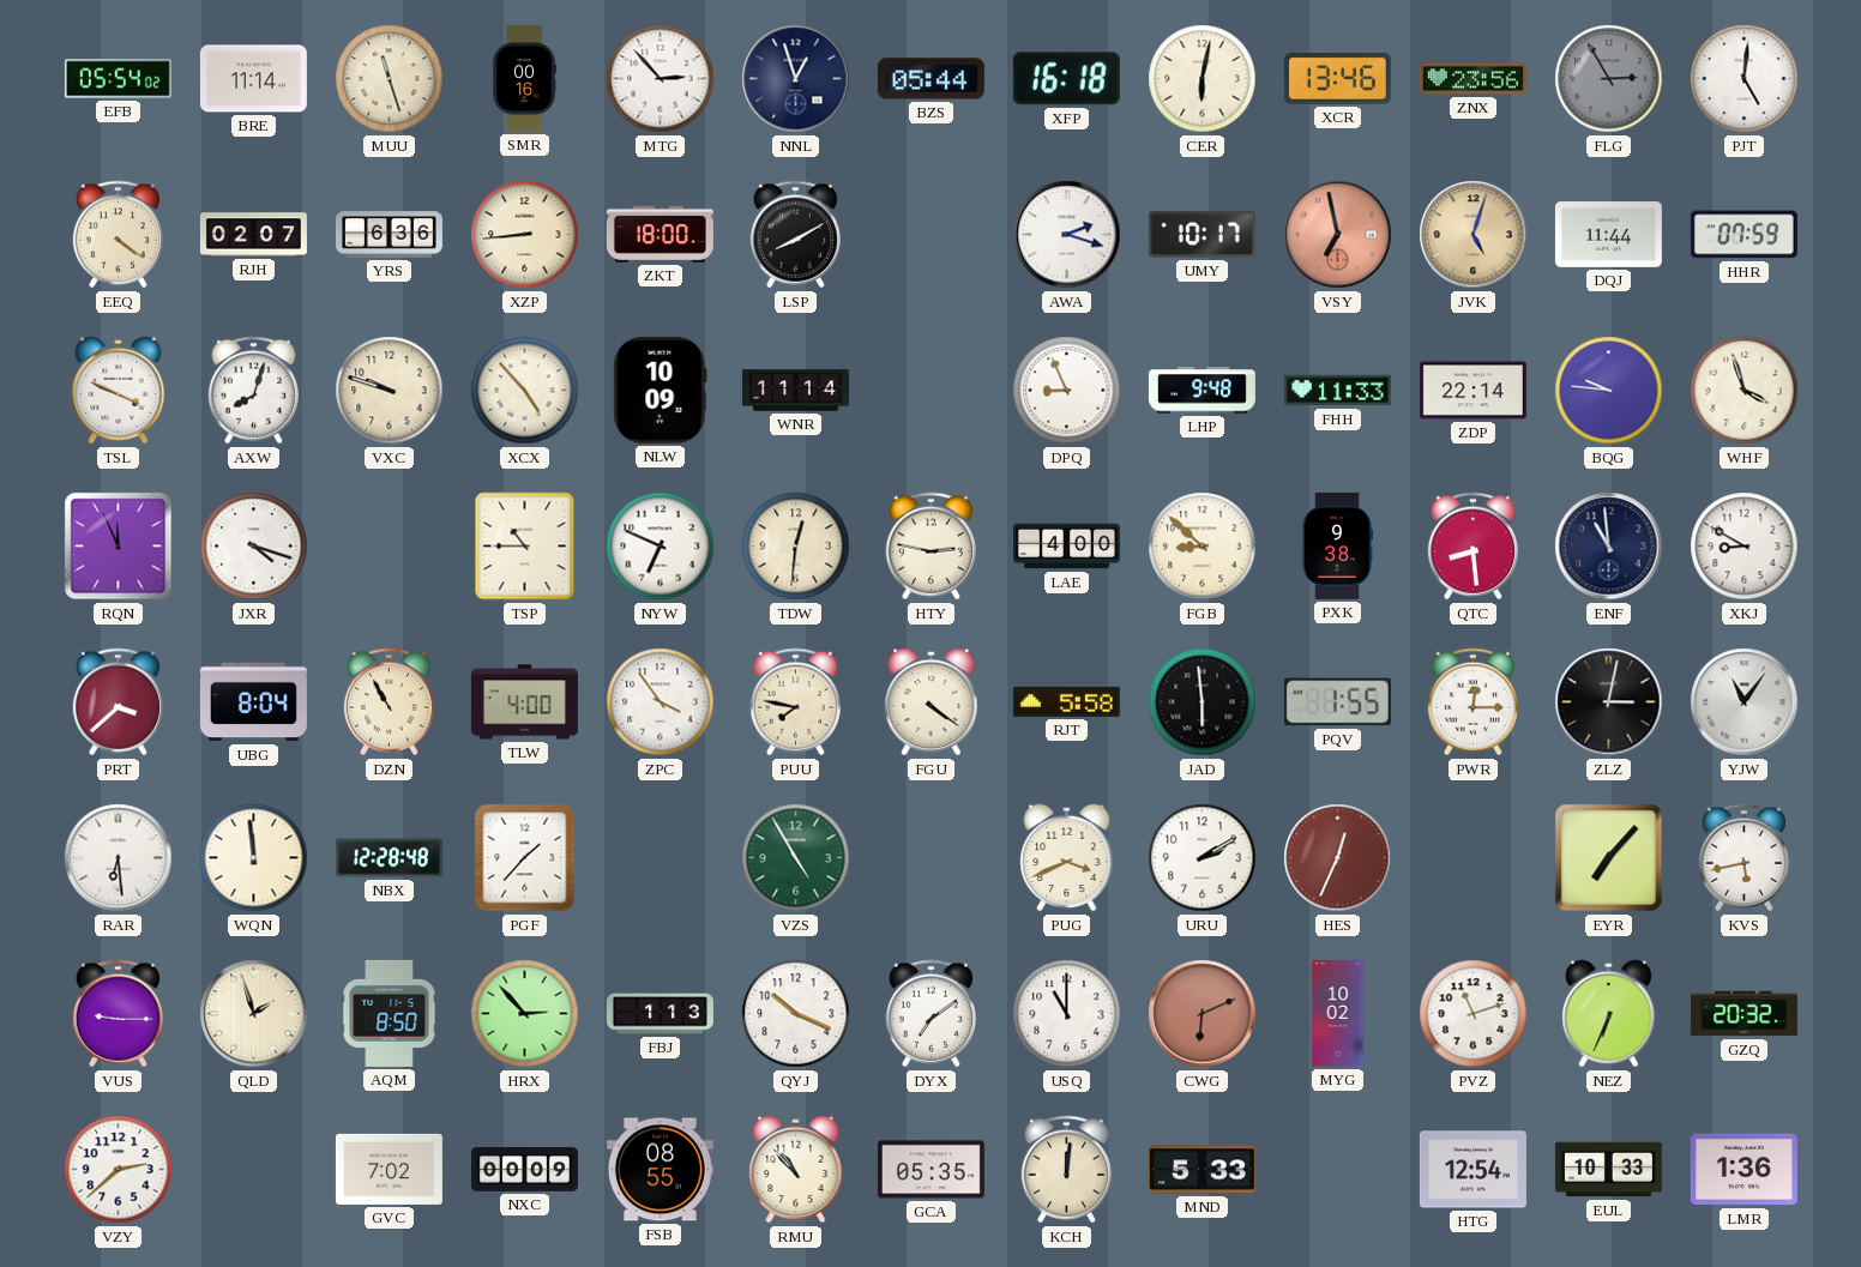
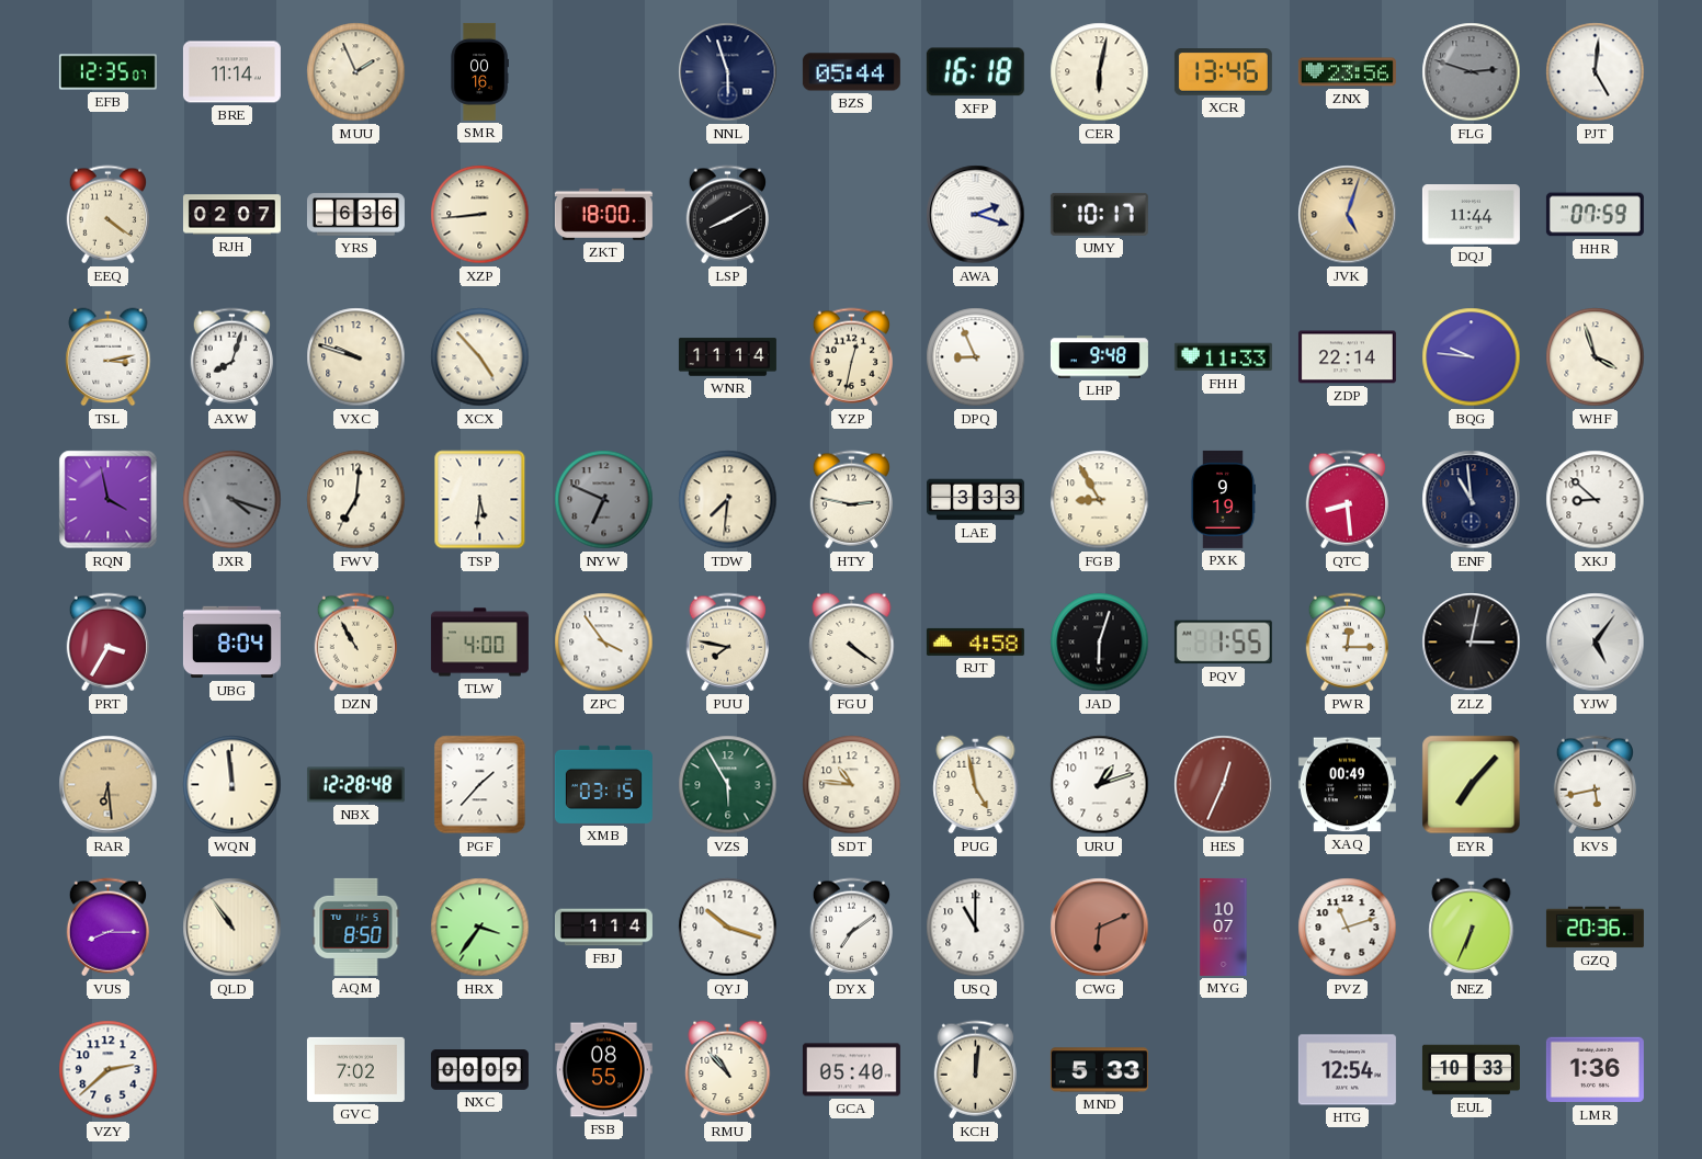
EFB: 05:54 -> 12:35
MUU: 11:27 -> 1:56
MTG: 2:53 -> none
NNL: 12:57 -> 5:57
FLG: 2:55 -> 2:48
VSY: 6:58 -> none
TSL: 3:49 -> 3:13
NLW: 10:09 -> none
YZP: none -> 12:32
RQN: 11:56 -> 3:58
JXR dial: white -> grey
FWV: none -> 7:01
TSP: 10:45 -> 5:31
NYW dial: white -> grey
TDW: 12:31 -> 7:31
LAE: 4:00 -> 3:33
FGB: 8:52 -> 8:55
PXK: 9:38 -> 9:19
XKJ: 8:50 -> 8:52
PRT: 3:38 -> 3:35
RJT: 5:58 -> 4:58
JAD: 5:59 -> 6:03
YJW: 11:06 -> 5:06
RAR dial: white -> champagne
XMB: none -> 03:15
VZS: 4:55 -> 5:55
SDT: none -> 10:46
PUG: 3:41 -> 4:58
URU: 2:10 -> 1:12
XAQ: none -> 00:49
VUS: 9:15 -> 8:15
QLD: 1:57 -> 10:54
HRX: 2:53 -> 3:36
FBJ: 1:13 -> 1:14
QYJ: 10:19 -> 10:18
MYG: 10:02 -> 10:07
GZQ: 20:32 -> 20:36
GCA: 05:35 -> 05:40
